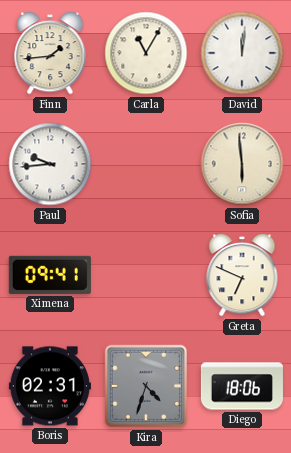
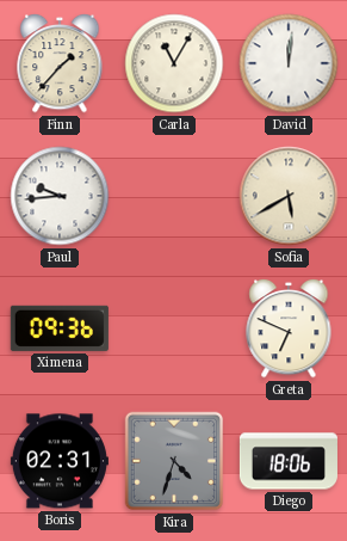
Finn: 1:44 -> 1:37
Sofia: 5:59 -> 5:40
Ximena: 09:41 -> 09:36
